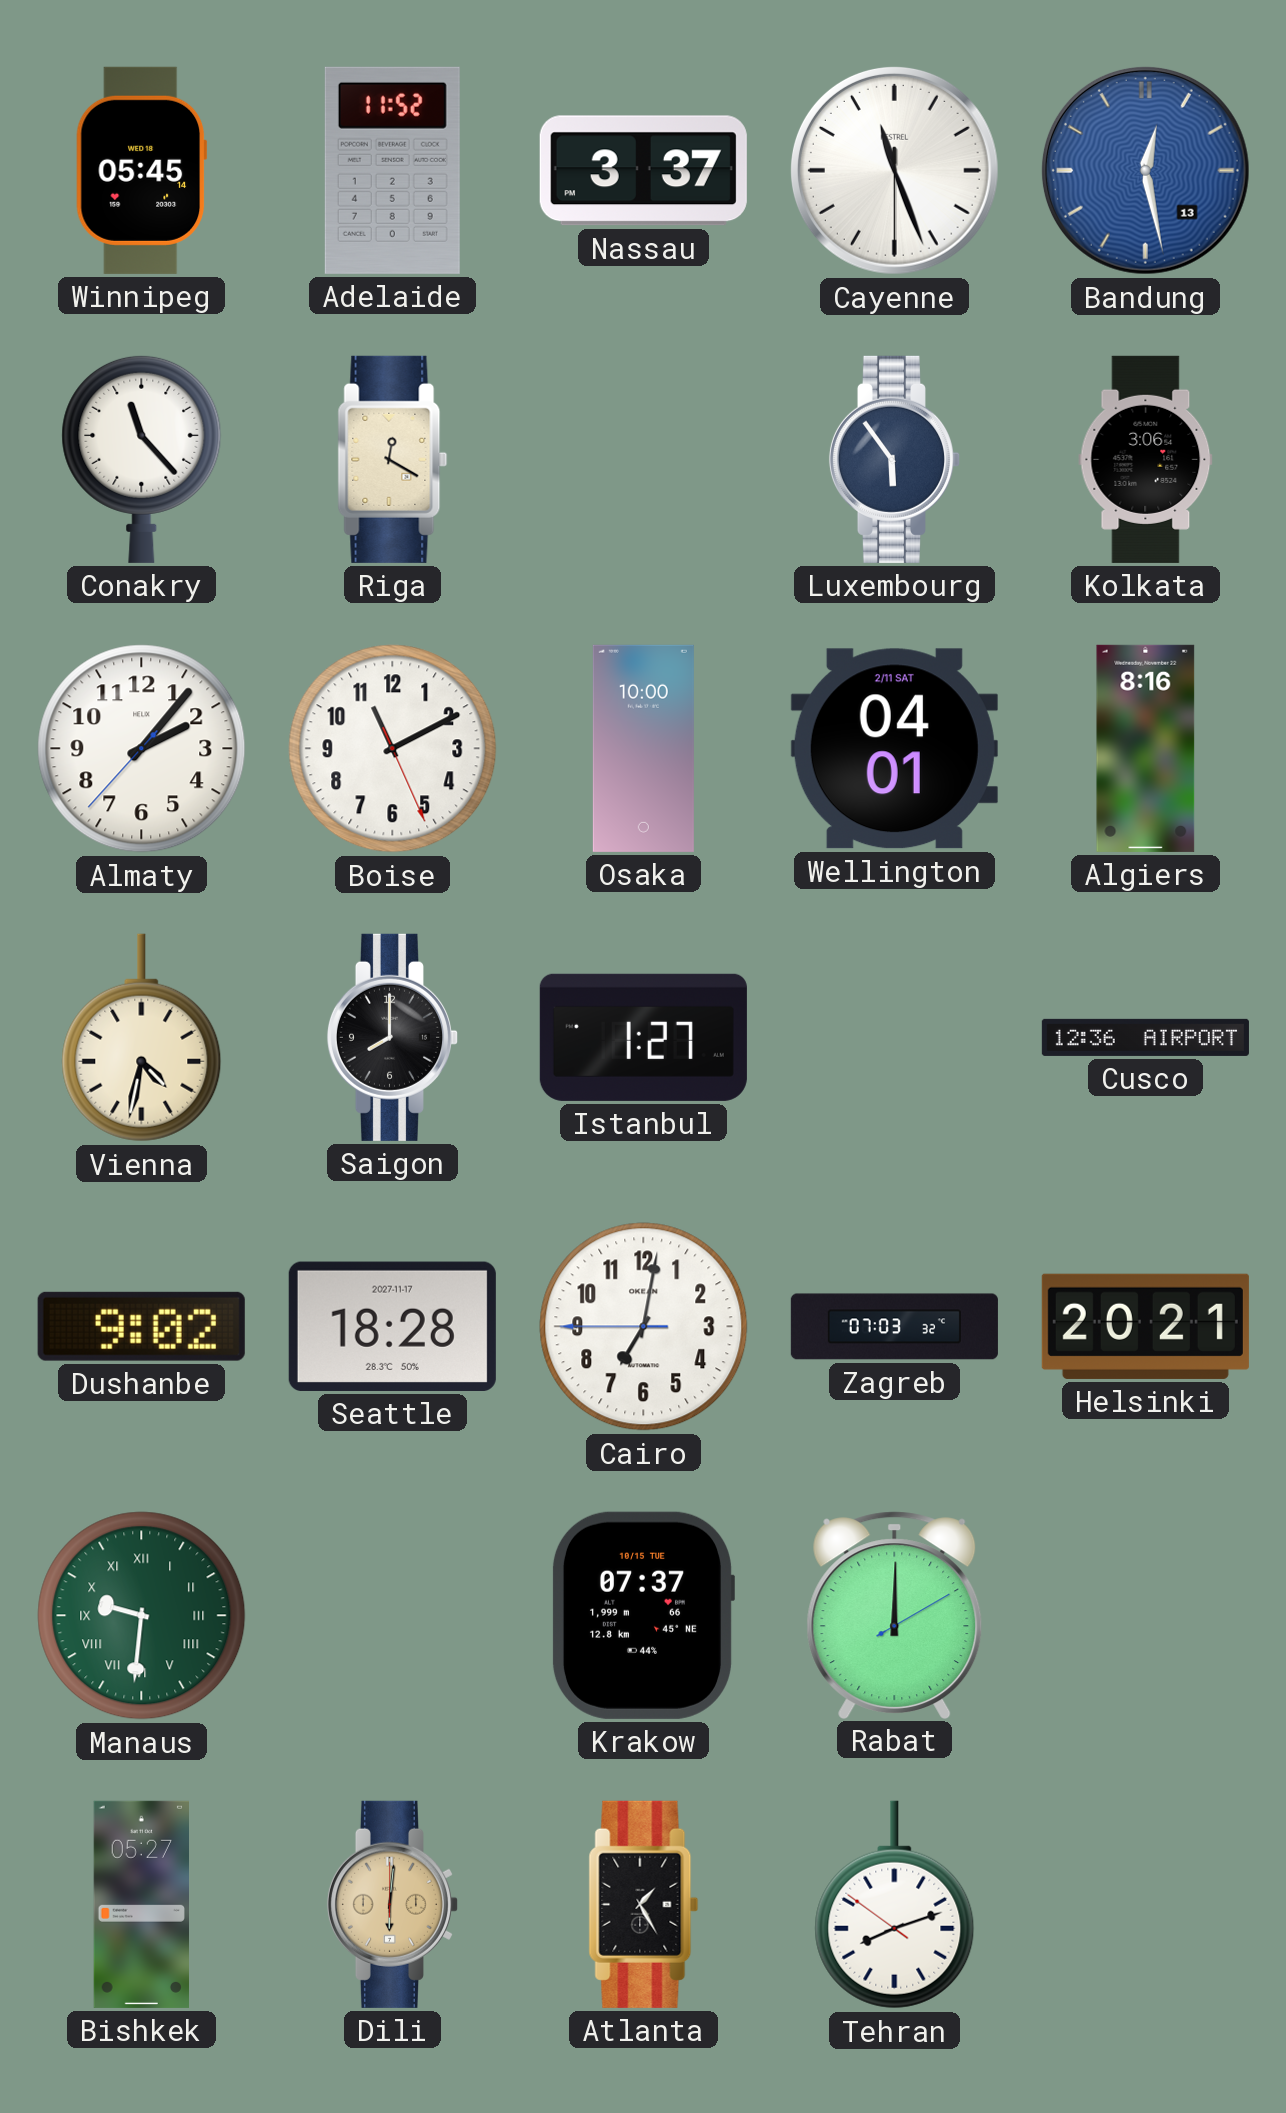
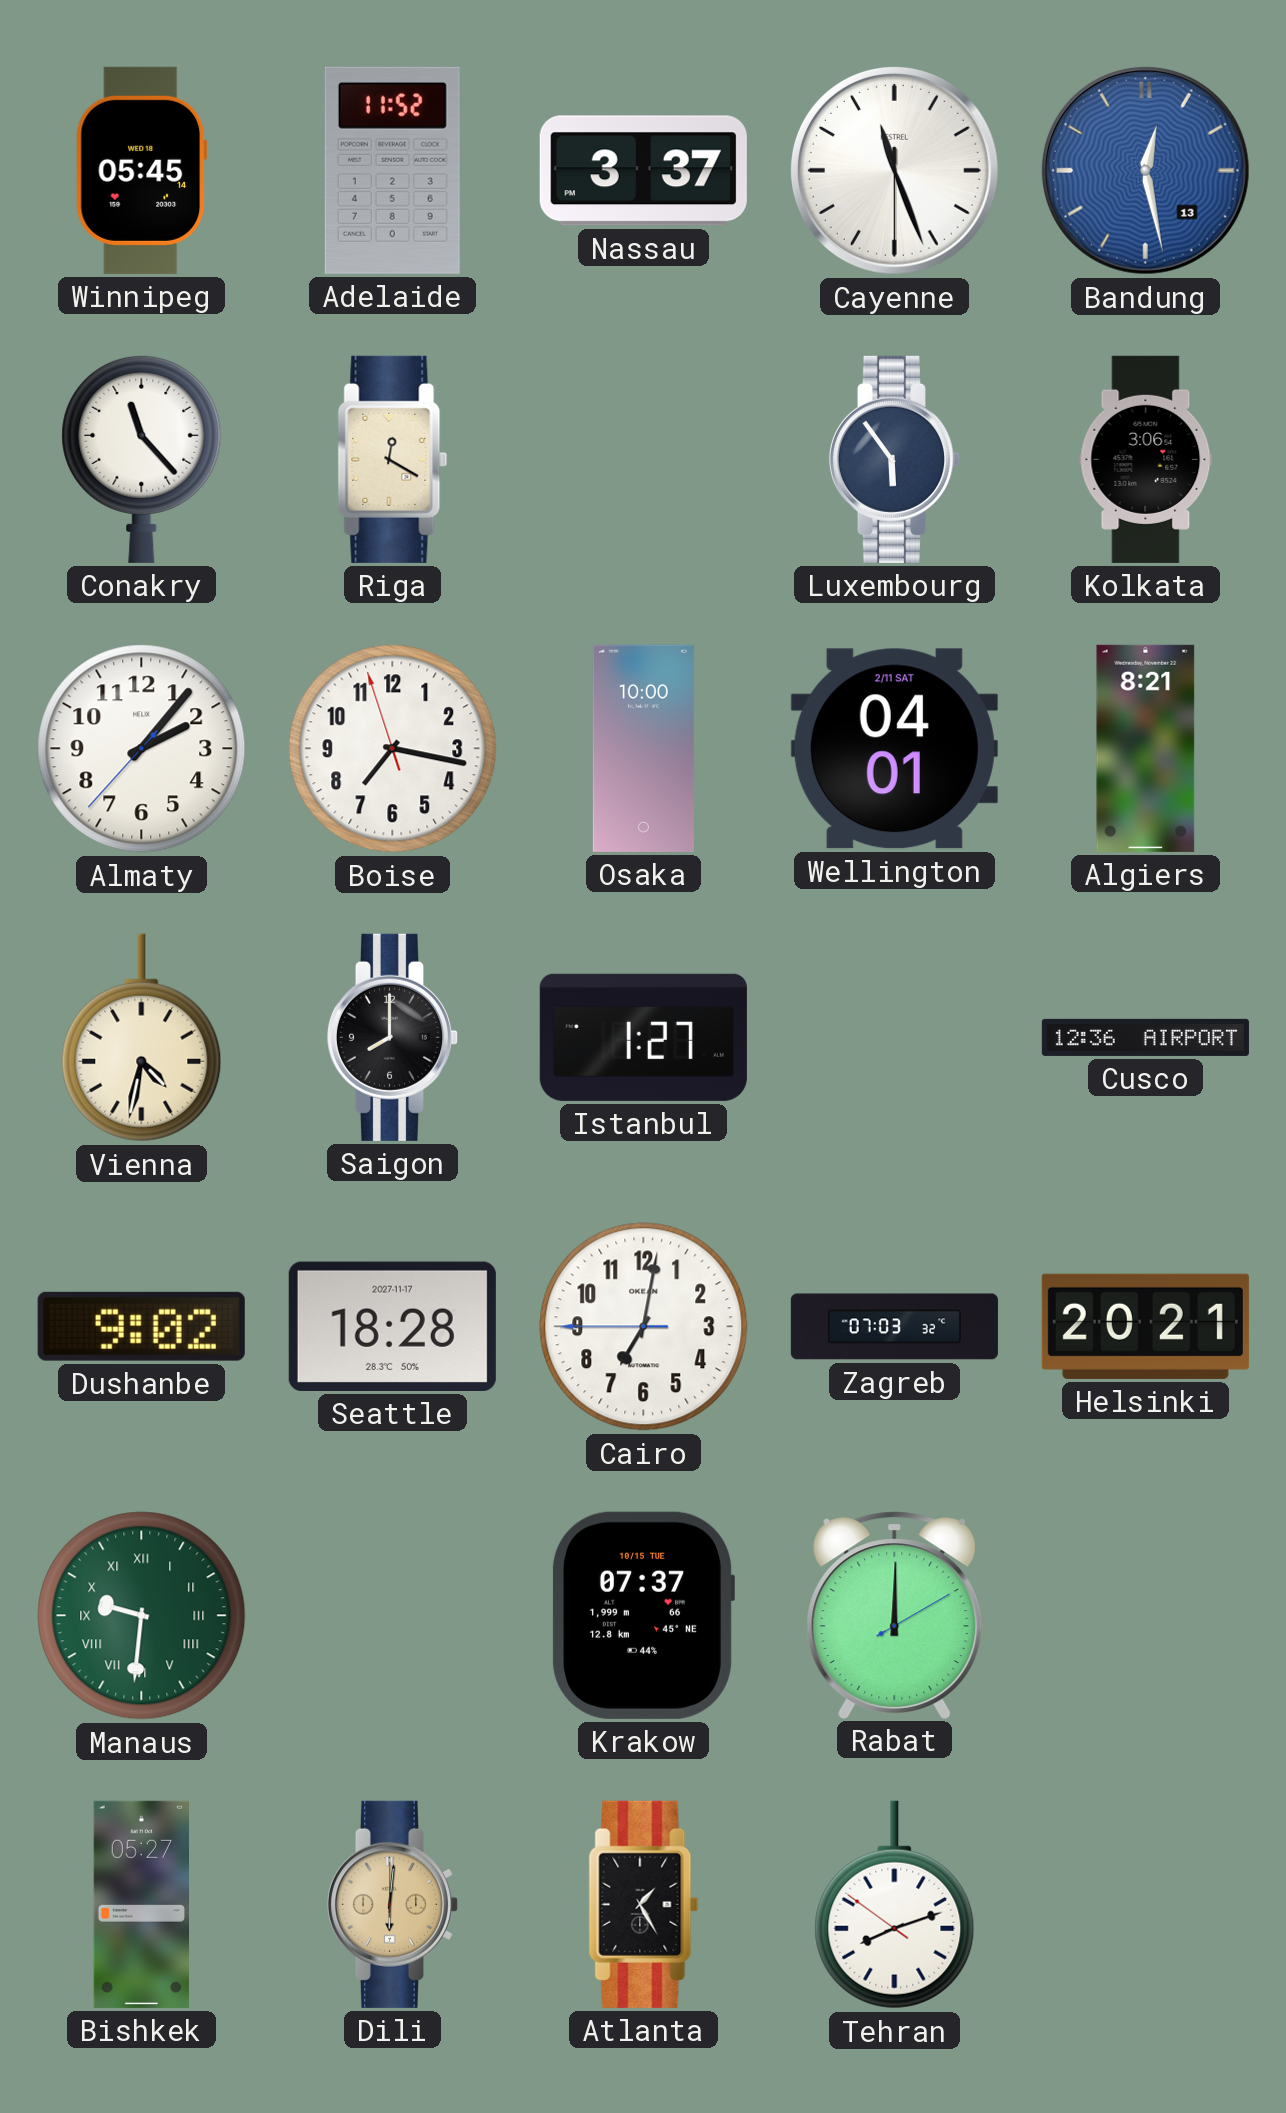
Boise: 11:10 -> 7:16
Algiers: 8:16 -> 8:21
